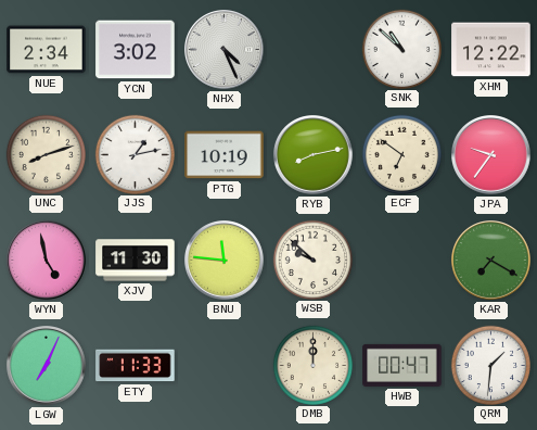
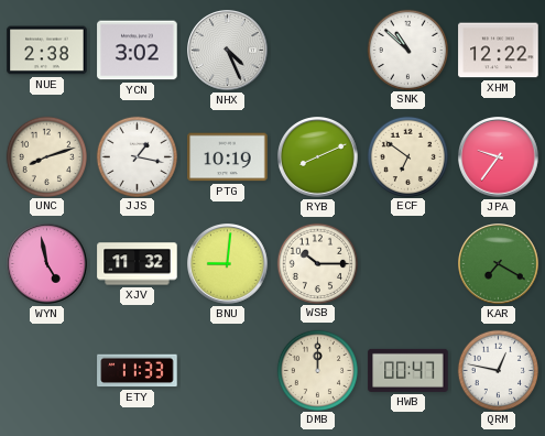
NUE: 2:34 -> 2:38
JJS: 1:13 -> 1:17
RYB: 8:13 -> 8:11
XJV: 11:30 -> 11:32
BNU: 11:46 -> 9:01
WSB: 9:52 -> 10:15
LGW: 7:04 -> none
QRM: 1:31 -> 12:47
